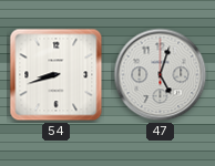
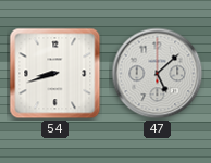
47: 5:03 -> 5:08
